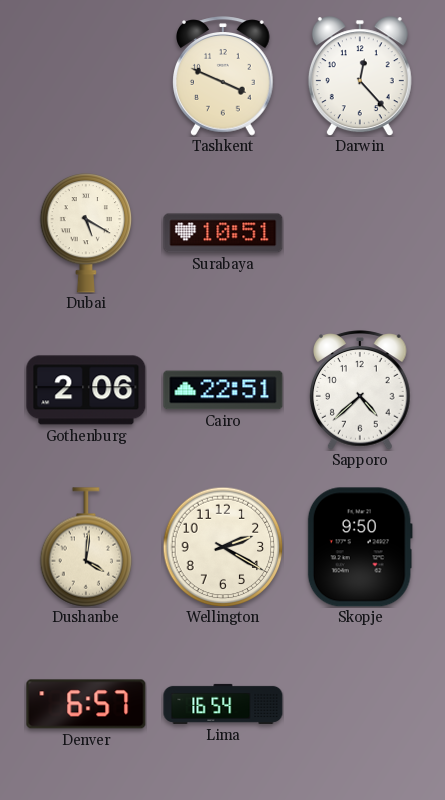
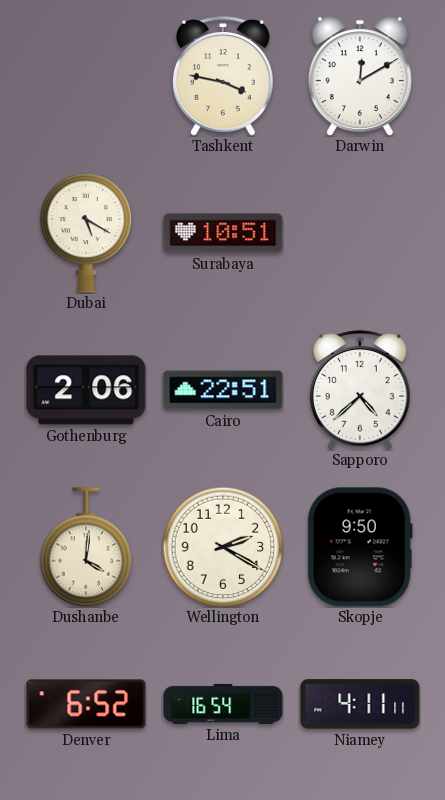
Tashkent: 3:49 -> 3:47
Darwin: 12:23 -> 12:10
Denver: 6:57 -> 6:52
Niamey: none -> 4:11
